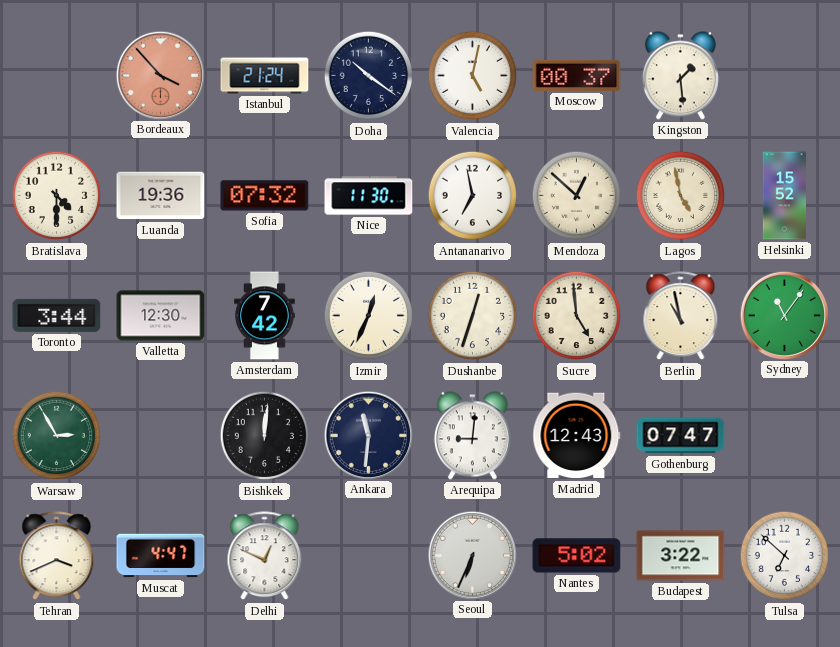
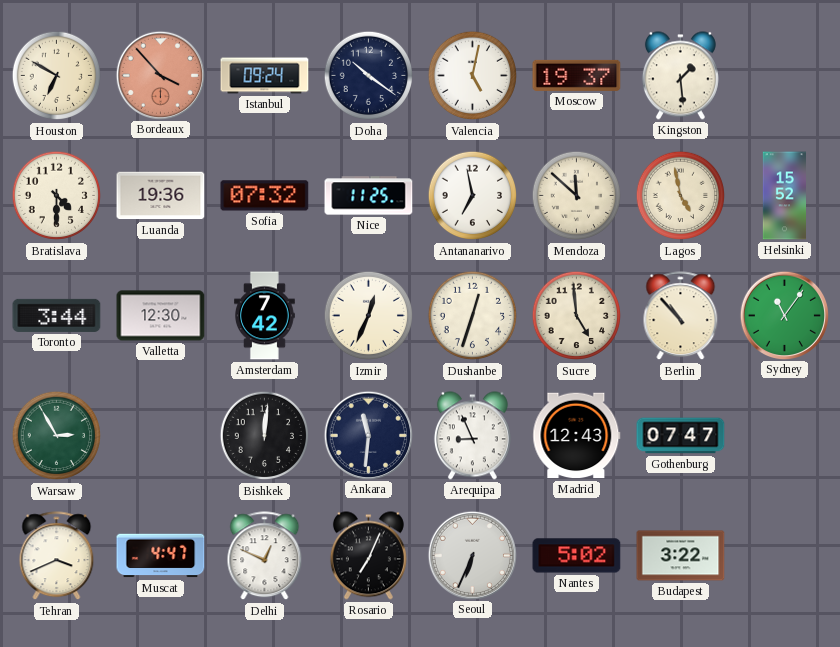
Houston: none -> 6:50
Istanbul: 21:24 -> 09:24
Moscow: 00:37 -> 19:37
Nice: 11:30 -> 11:25
Mendoza: 12:52 -> 11:52
Berlin: 10:58 -> 10:53
Arequipa: 9:01 -> 8:56
Rosario: none -> 7:04
Tulsa: 6:52 -> none
